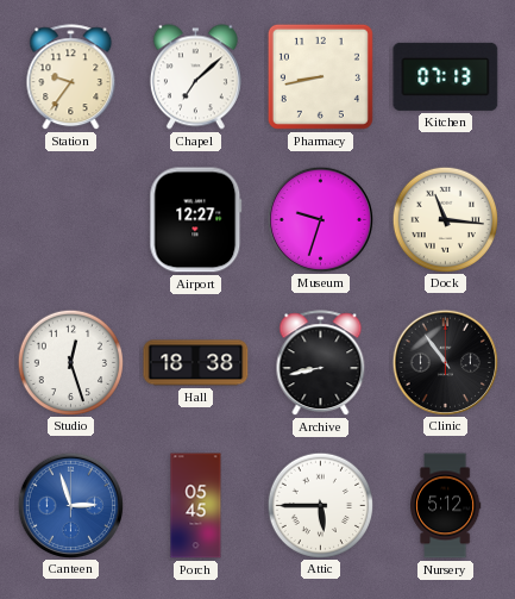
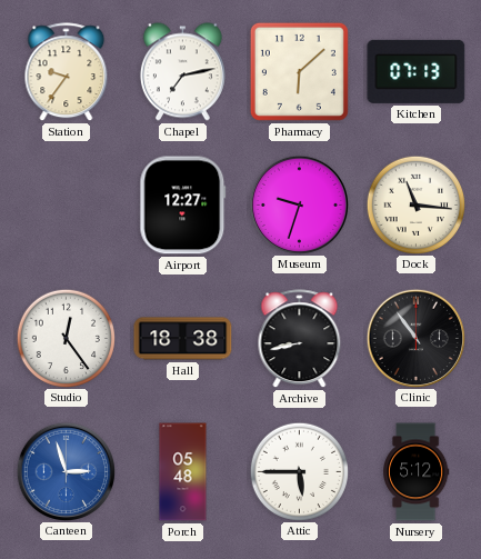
Chapel: 7:08 -> 7:13
Pharmacy: 8:43 -> 6:08
Studio: 12:27 -> 12:24
Porch: 05:45 -> 05:48
